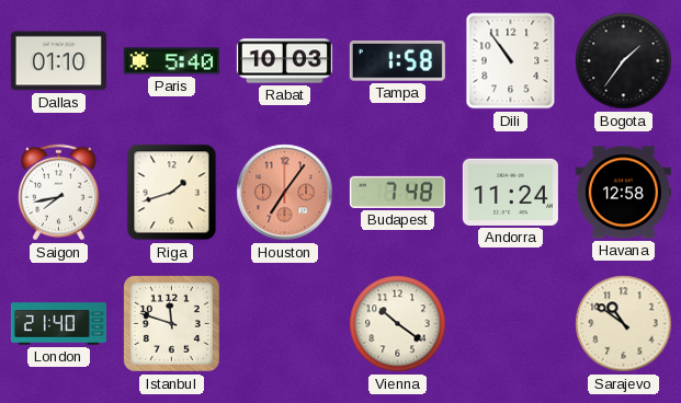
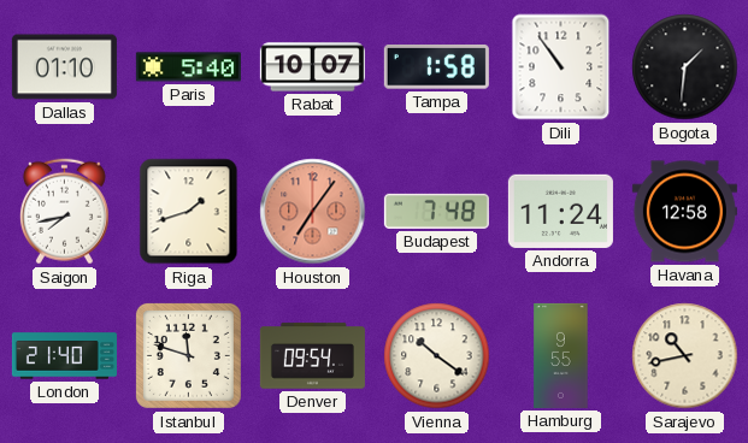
Rabat: 10:03 -> 10:07
Bogota: 1:36 -> 1:31
Denver: none -> 09:54
Hamburg: none -> 9:55
Sarajevo: 10:51 -> 10:43
